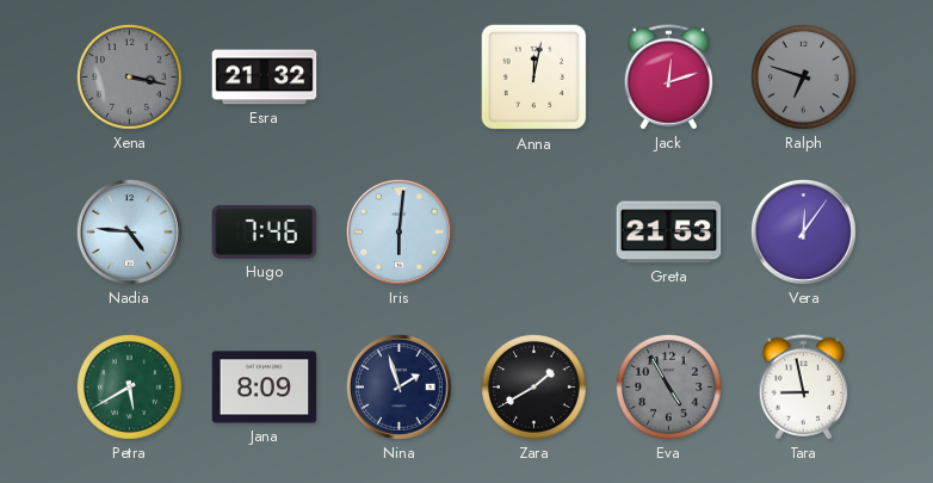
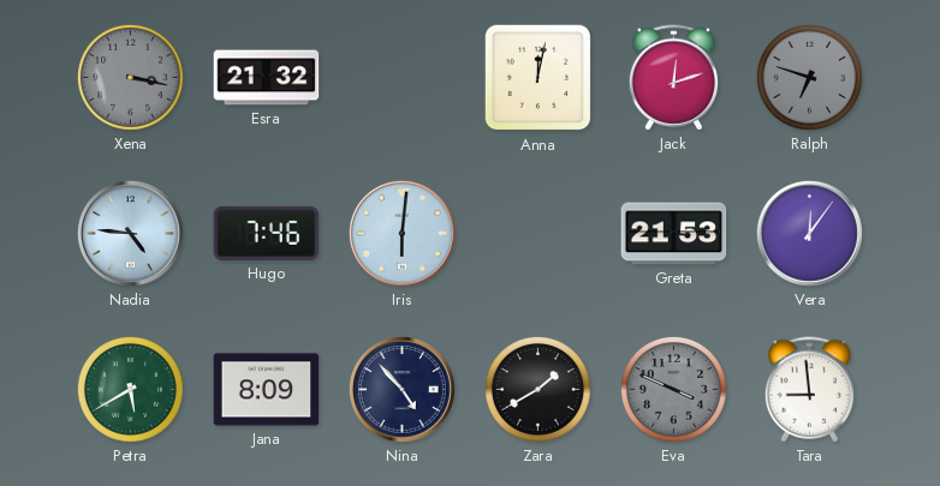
Nina: 1:57 -> 4:53
Eva: 4:55 -> 3:49
Tara: 8:58 -> 8:59
